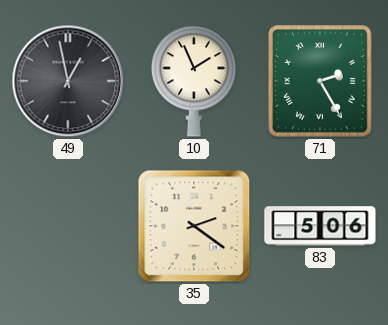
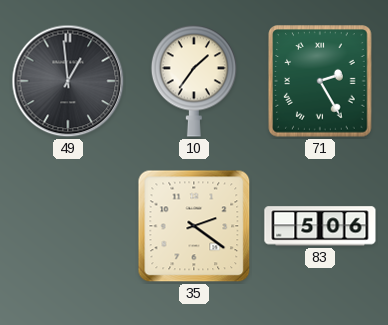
49: 12:58 -> 12:59
10: 1:56 -> 1:36
